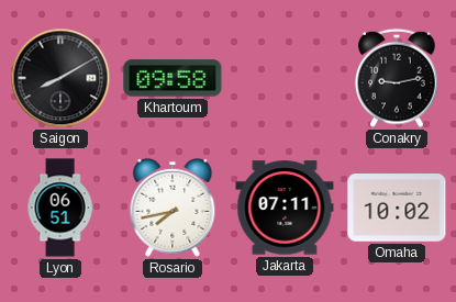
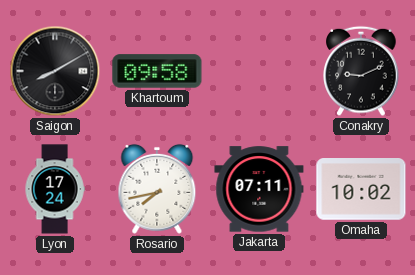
Conakry: 9:13 -> 9:11
Lyon: 06:51 -> 17:24
